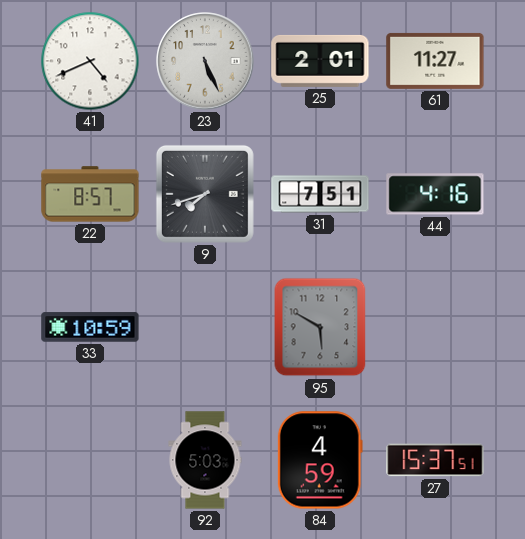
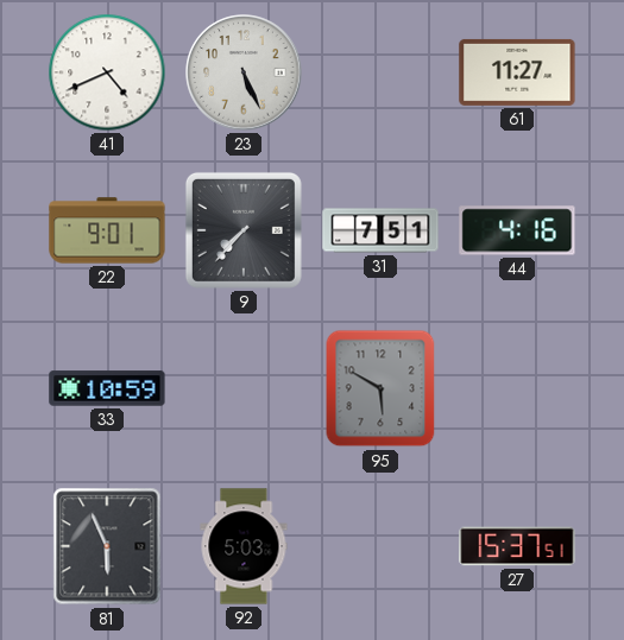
25: 2:01 -> none
22: 8:57 -> 9:01
9: 7:42 -> 7:37
81: none -> 5:56
84: 4:59 -> none
